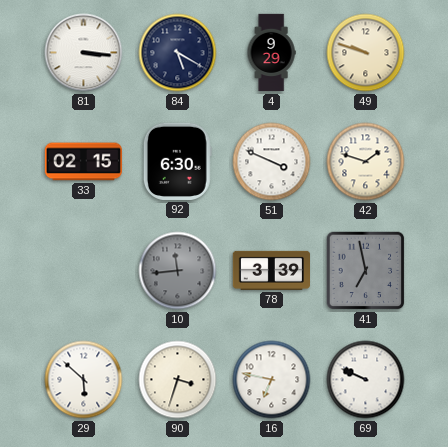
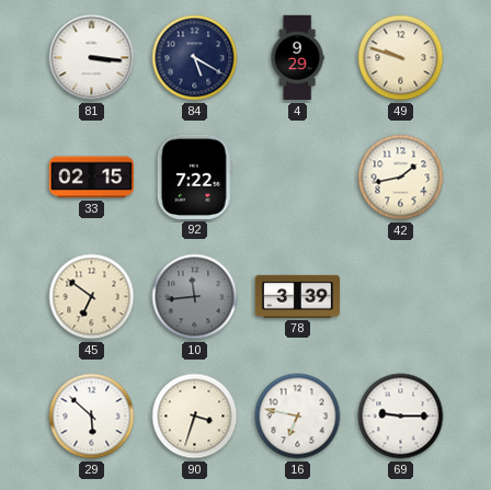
92: 6:30 -> 7:22
51: 3:49 -> none
42: 1:48 -> 1:43
45: none -> 6:51
41: 6:58 -> none
69: 9:49 -> 9:15
